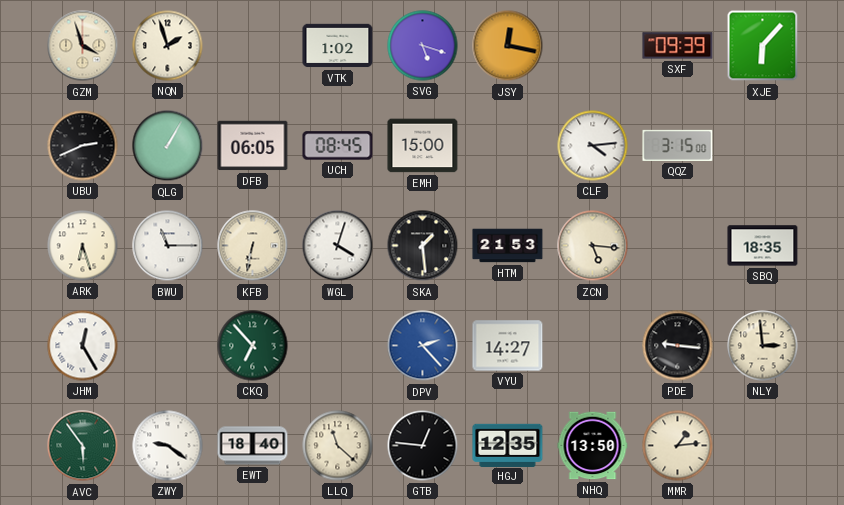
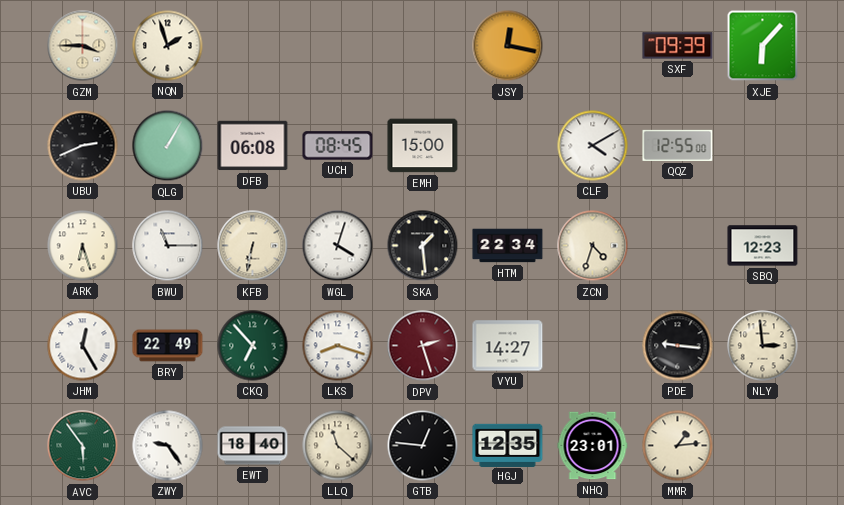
GZM: 3:57 -> 3:45
VTK: 1:02 -> none
SVG: 5:18 -> none
DFB: 06:05 -> 06:08
CLF: 4:14 -> 4:10
QQZ: 3:15 -> 12:55
HTM: 21:53 -> 22:34
ZCN: 5:16 -> 4:33
SBQ: 18:35 -> 12:23
BRY: none -> 22:49
LKS: none -> 8:18
DPV: 2:23 -> 2:27
DPV dial: blue -> burgundy
ZWY: 9:21 -> 9:24
NHQ: 13:50 -> 23:01
